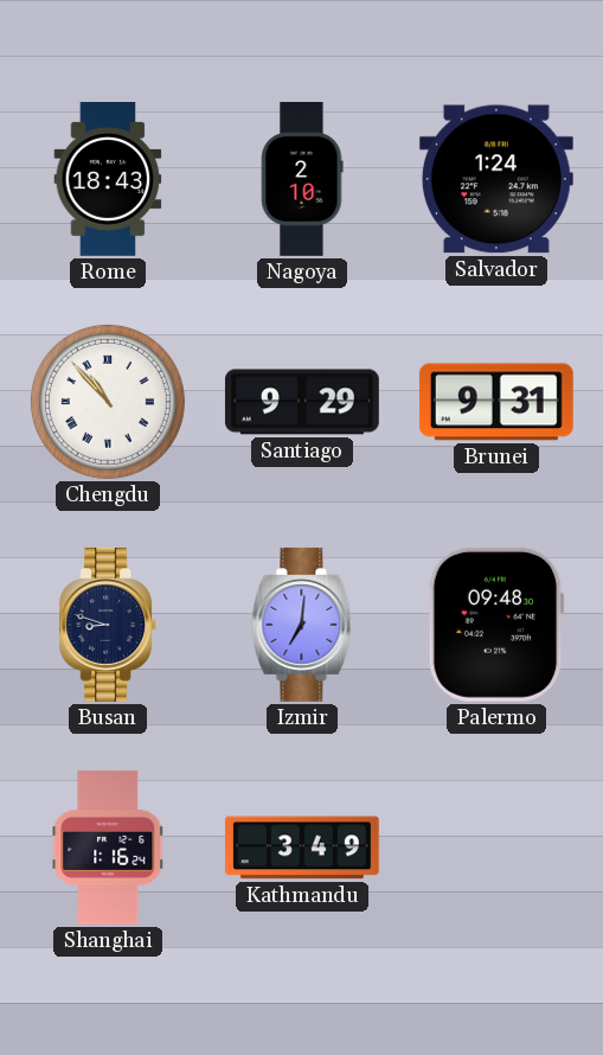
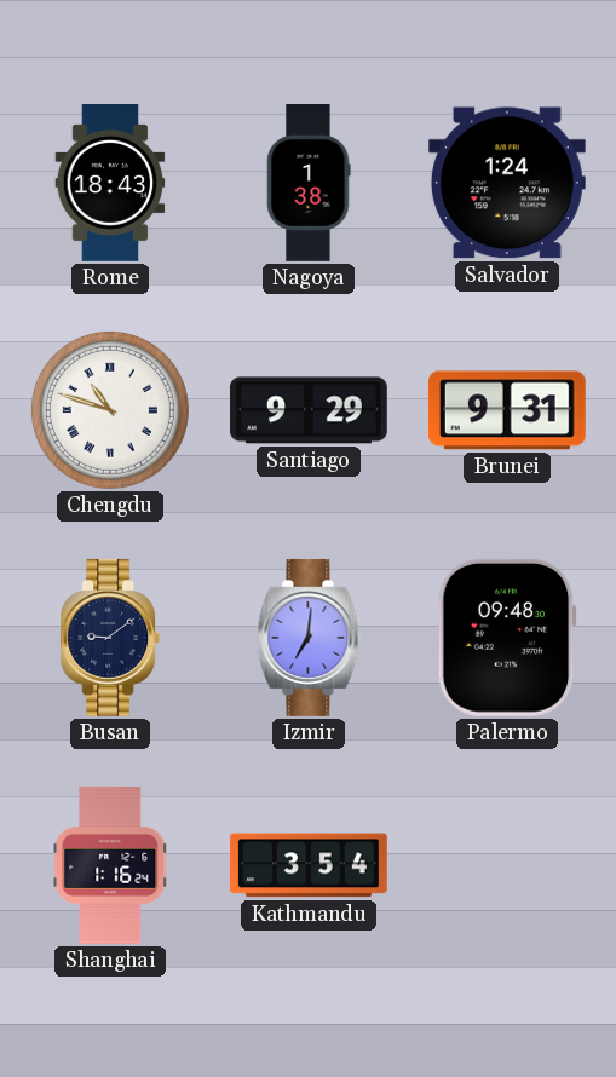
Nagoya: 2:10 -> 1:38
Chengdu: 10:53 -> 10:48
Busan: 8:48 -> 9:09
Kathmandu: 3:49 -> 3:54
